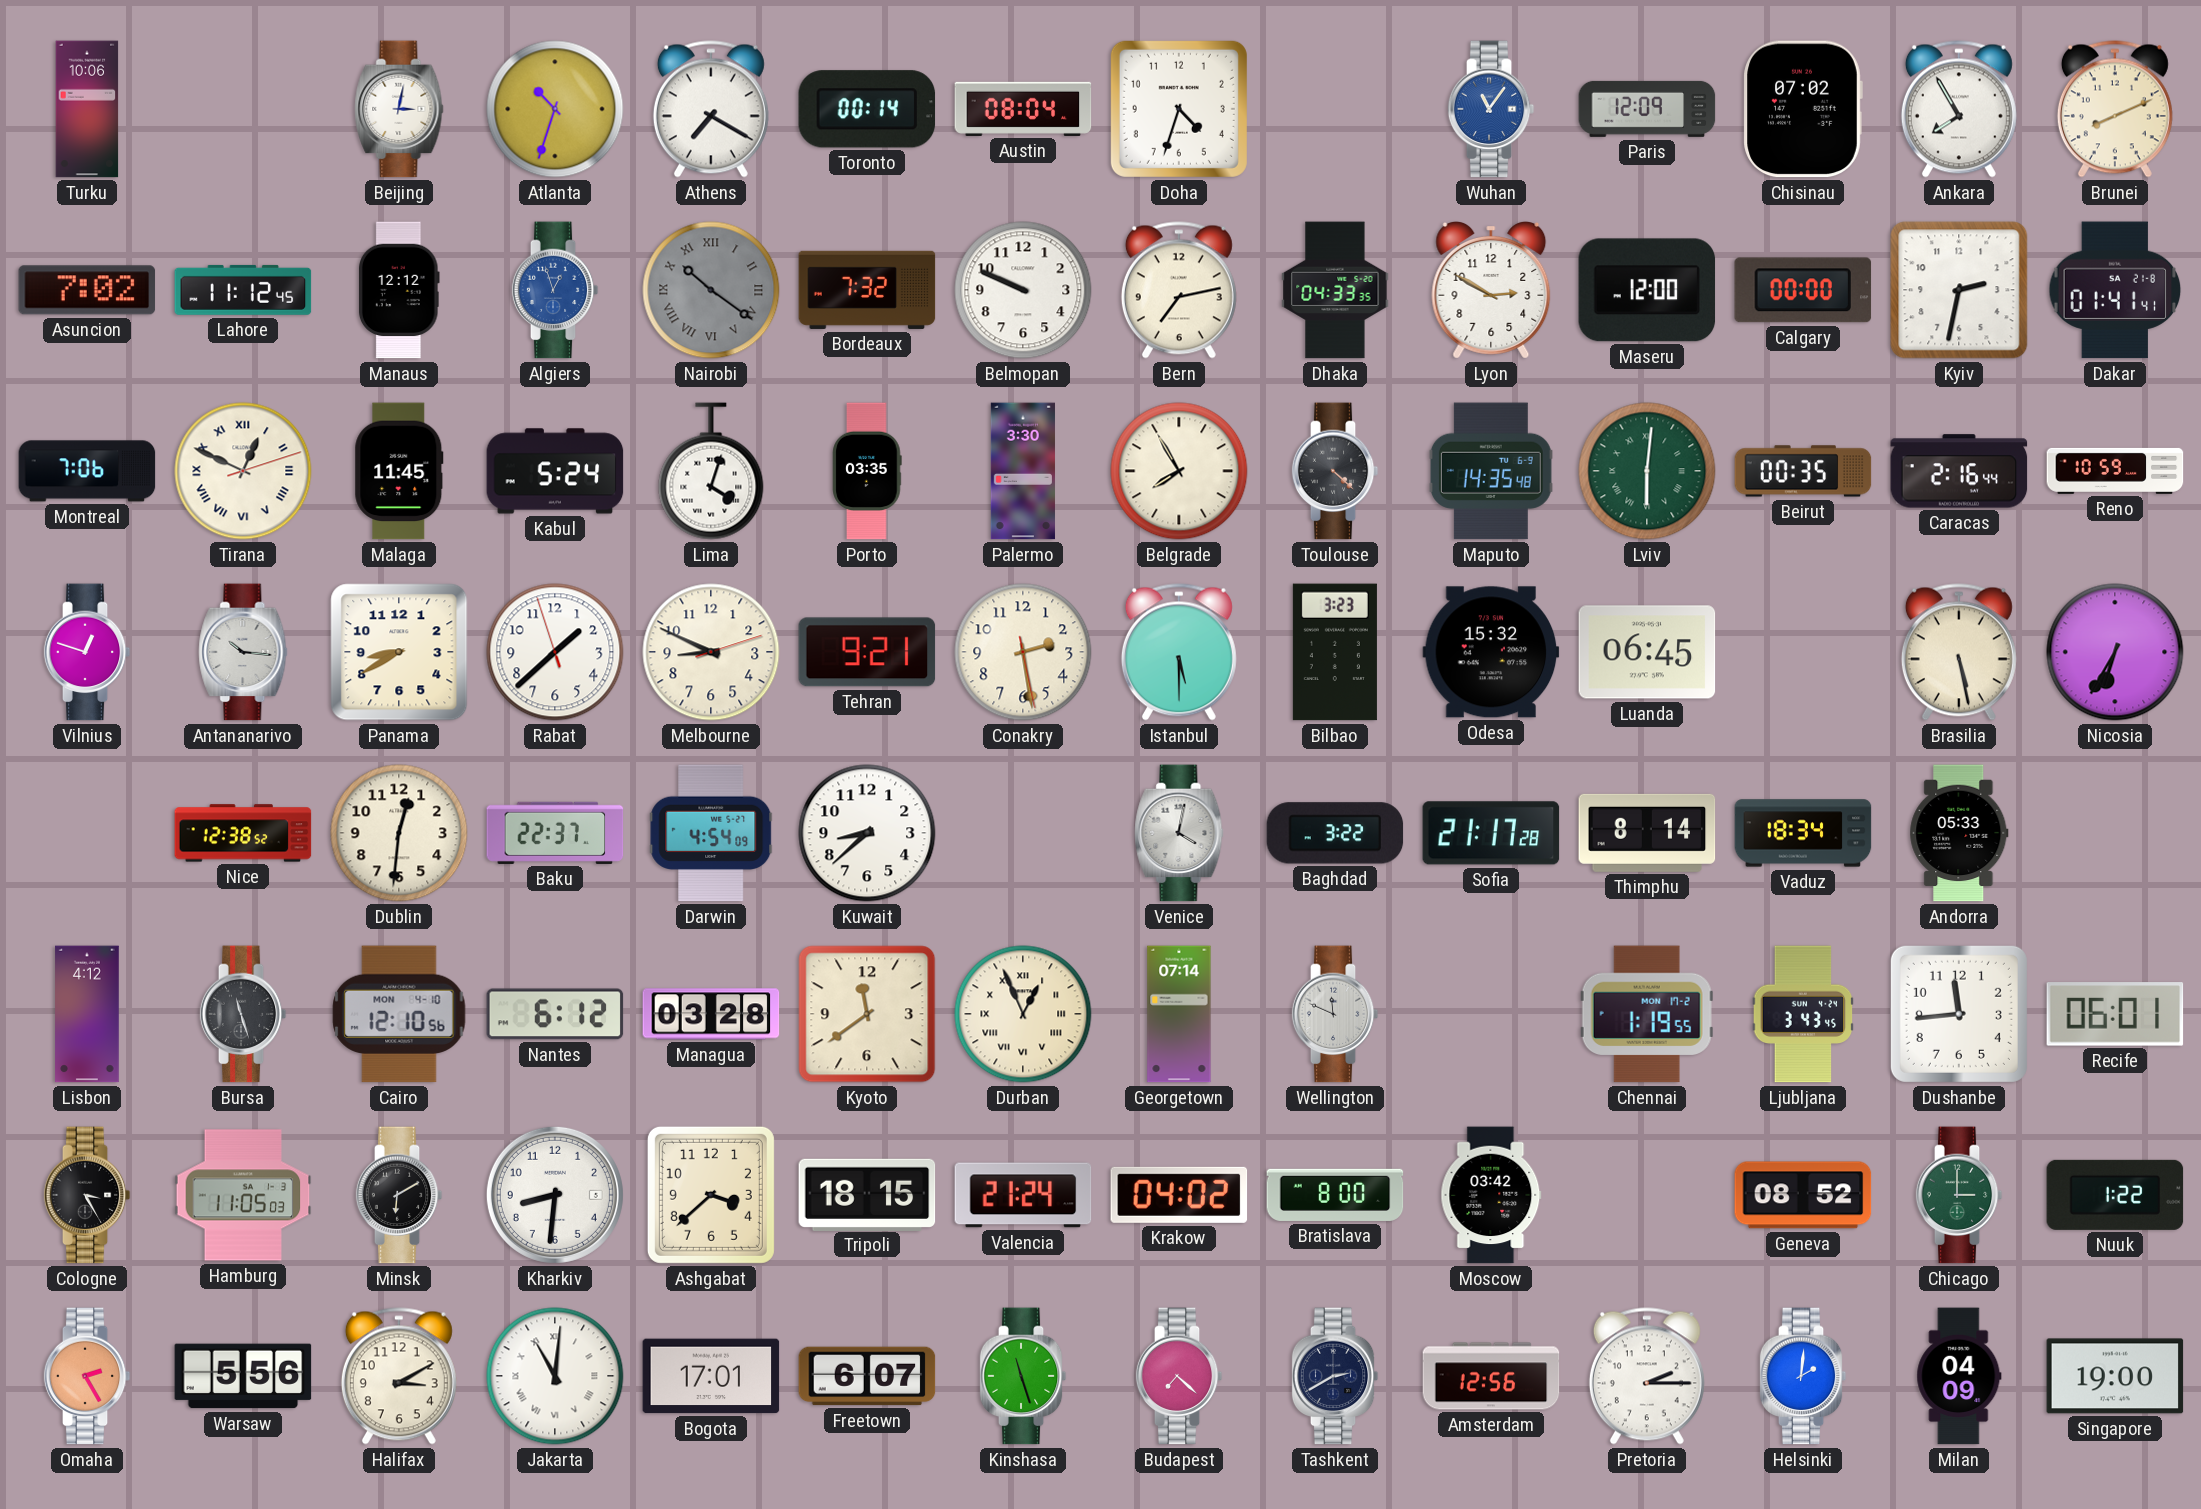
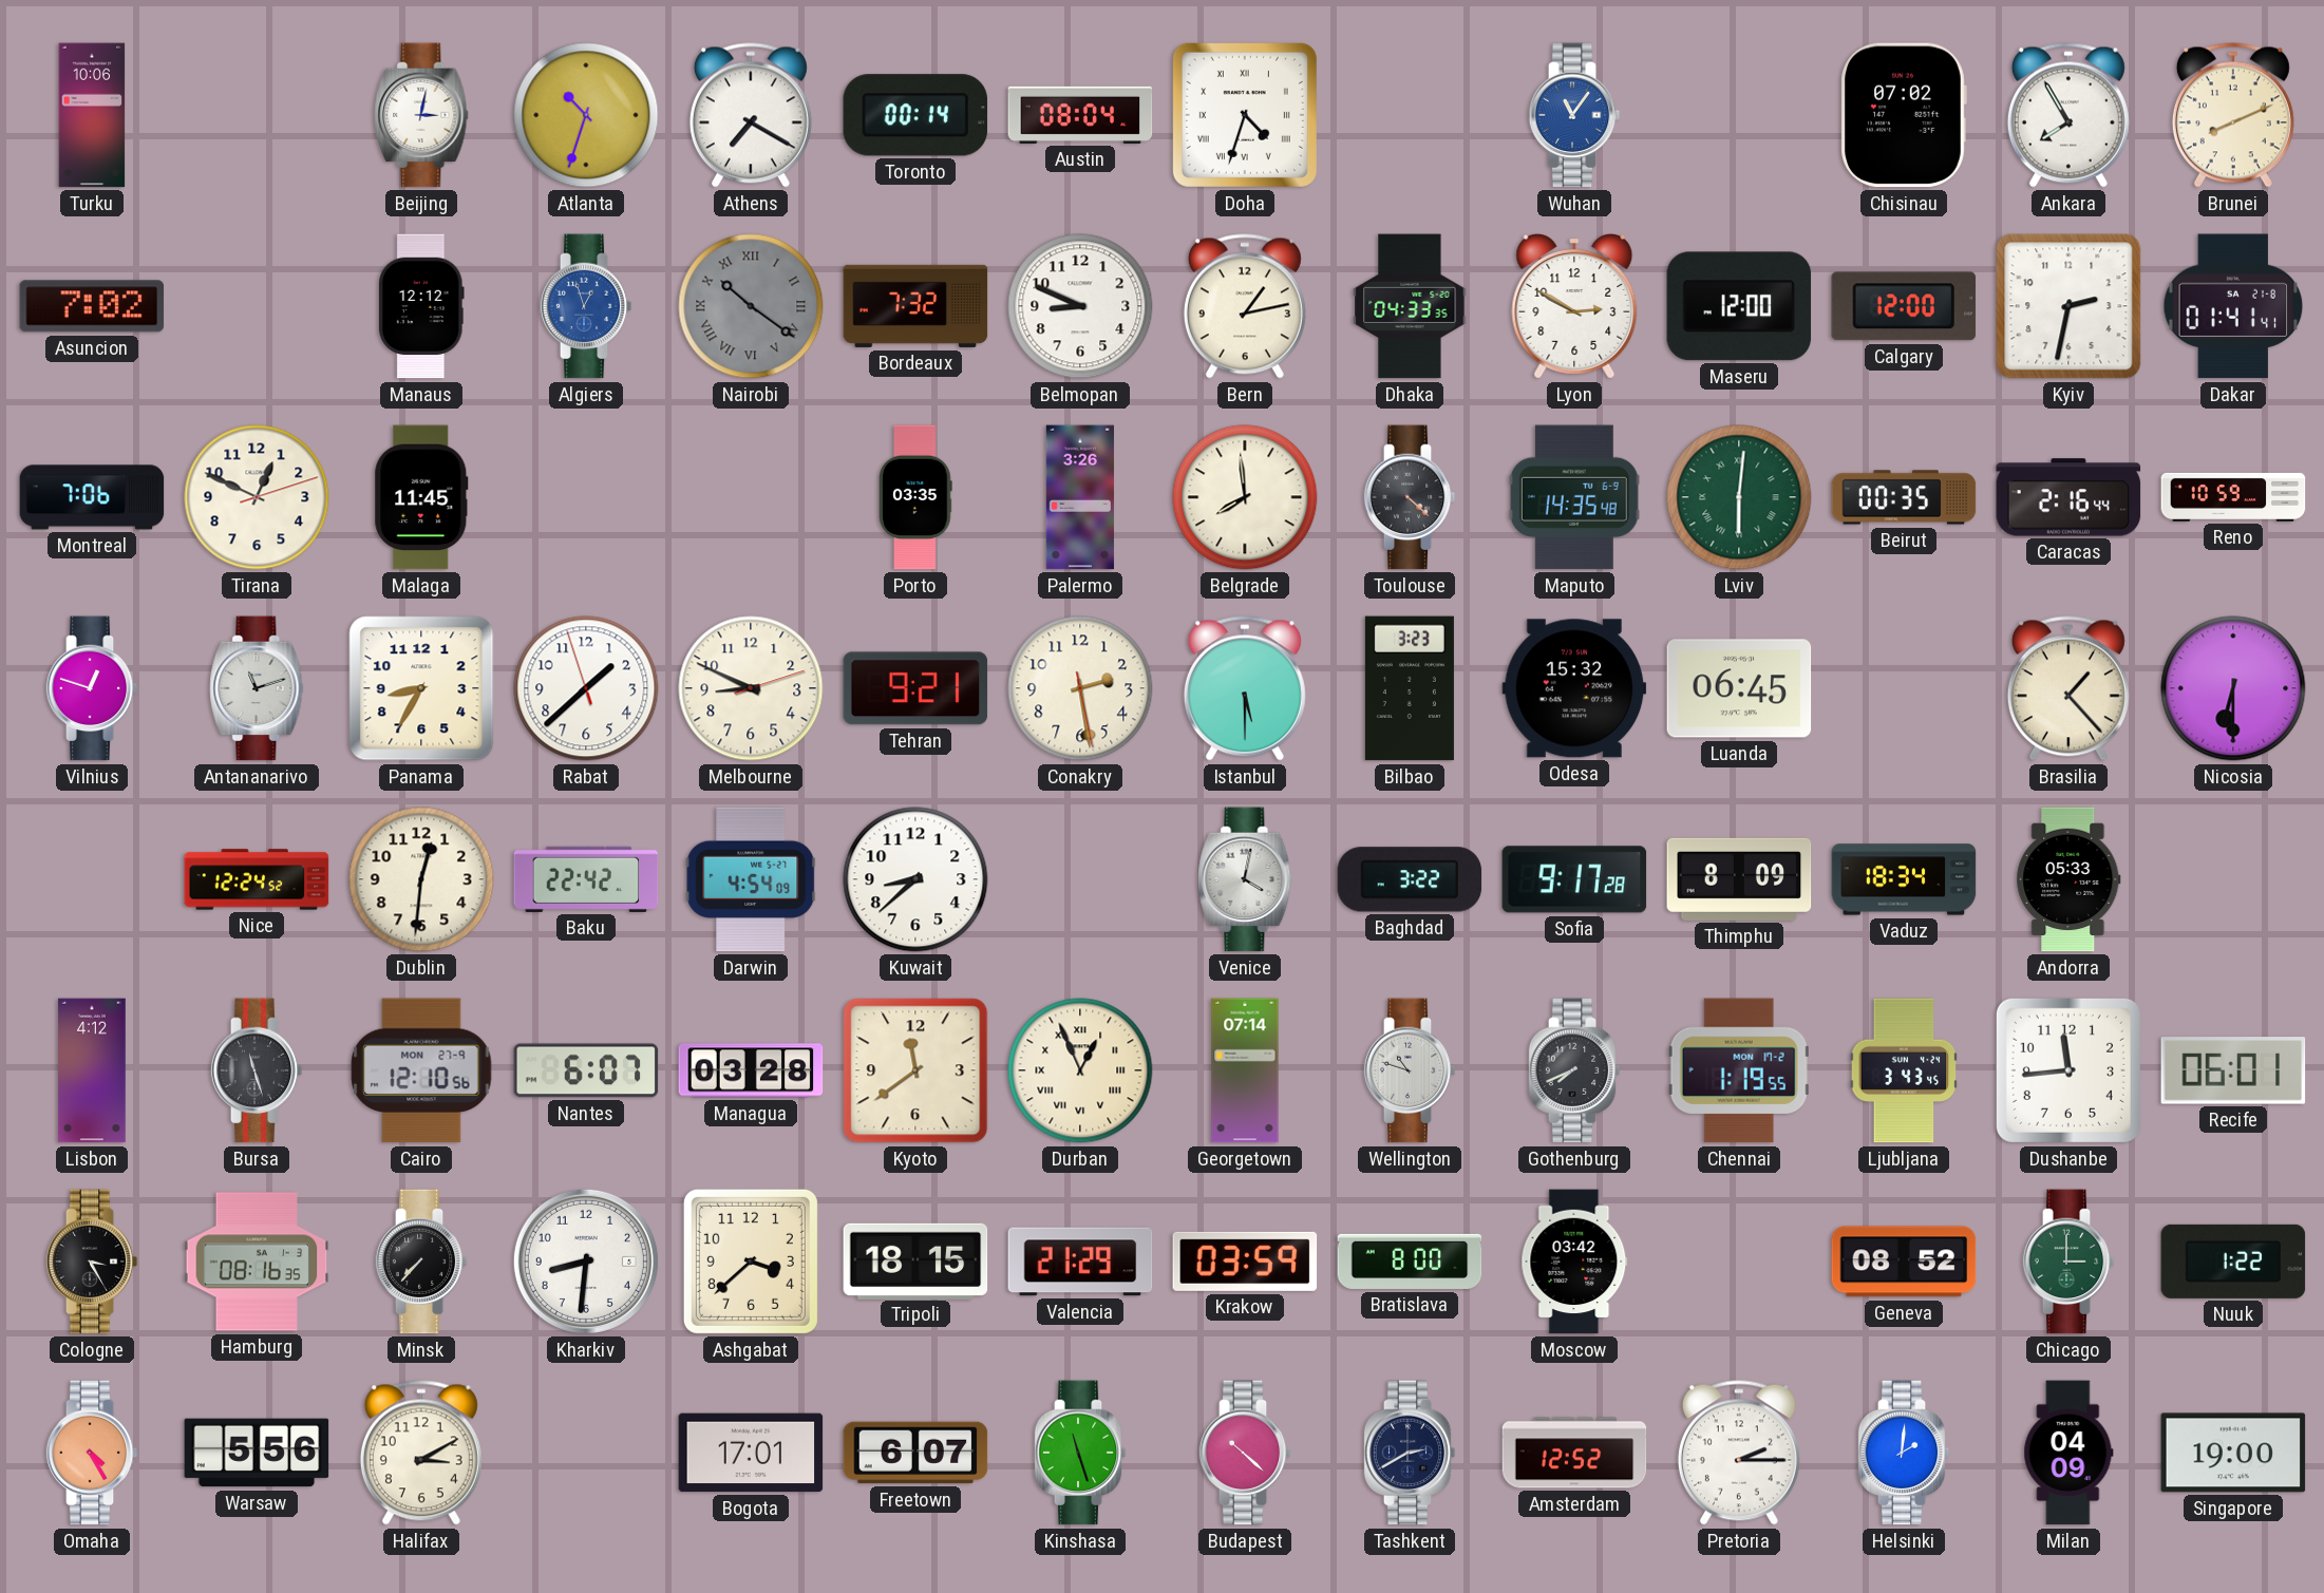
Doha numerals: Arabic -> Roman
Paris: 12:09 -> none
Lahore: 11:12 -> none
Belmopan: 9:49 -> 8:49
Bern: 7:13 -> 1:13
Calgary: 00:00 -> 12:00
Tirana numerals: Roman -> Arabic
Kabul: 5:24 -> none
Lima: 4:03 -> none
Palermo: 3:30 -> 3:26
Belgrade: 7:55 -> 7:59
Antananarivo: 10:16 -> 11:12
Panama: 8:40 -> 8:35
Brasilia: 5:28 -> 1:23
Nicosia: 6:35 -> 6:30
Nice: 12:38 -> 12:24
Baku: 22:37 -> 22:42
Sofia: 21:17 -> 9:17
Thimphu: 8:14 -> 8:09
Cairo date: MON 4-10 -> MON 27-9
Nantes: 6:12 -> 6:07
Wellington: 11:49 -> 10:48
Gothenburg: none -> 7:41
Hamburg: 11:05 -> 08:16
Minsk: 6:10 -> 7:37
Valencia: 21:24 -> 21:29
Krakow: 04:02 -> 03:59
Omaha: 2:25 -> 4:25
Jakarta: 11:01 -> none
Budapest: 7:22 -> 10:22
Amsterdam: 12:56 -> 12:52
